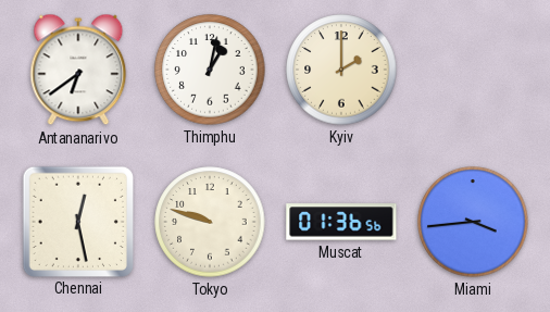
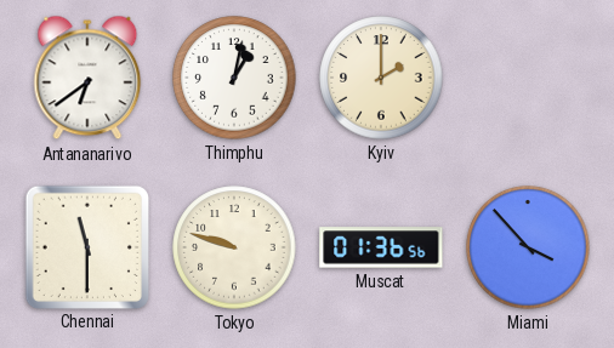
Chennai: 12:28 -> 11:30
Miami: 3:44 -> 3:53
